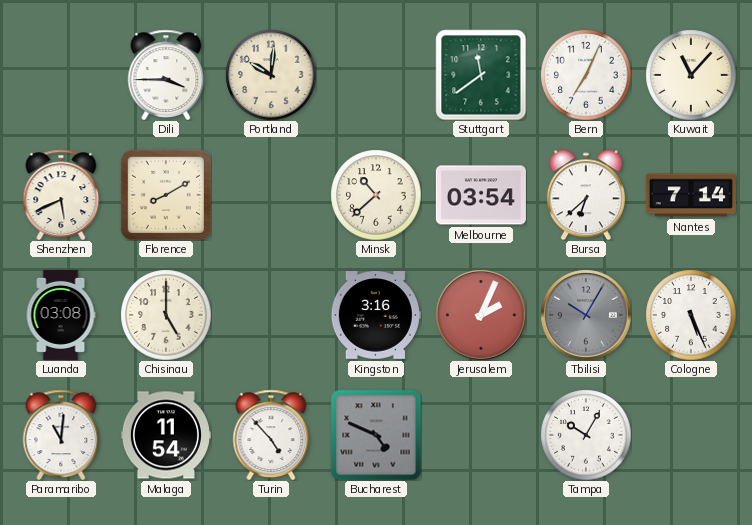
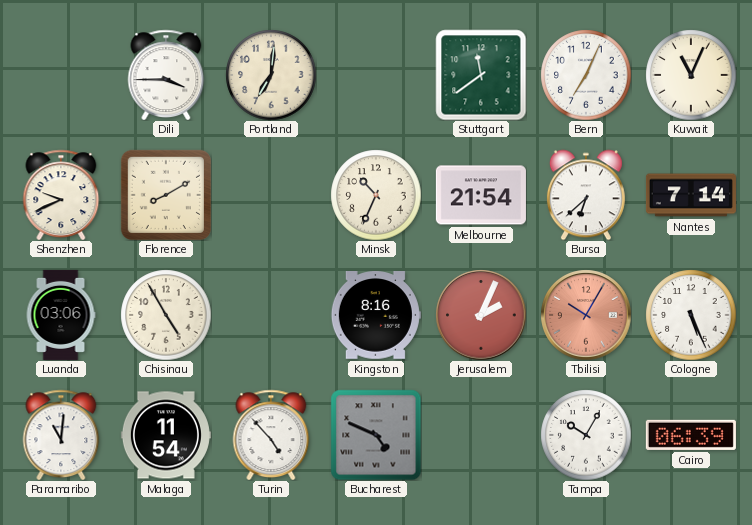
Portland: 10:01 -> 7:01
Kuwait: 11:07 -> 11:04
Shenzhen: 5:41 -> 9:41
Minsk: 10:38 -> 10:34
Melbourne: 03:54 -> 21:54
Luanda: 03:08 -> 03:06
Chisinau: 5:00 -> 4:55
Kingston: 3:16 -> 8:16
Tbilisi dial: grey -> salmon
Cairo: none -> 06:39
